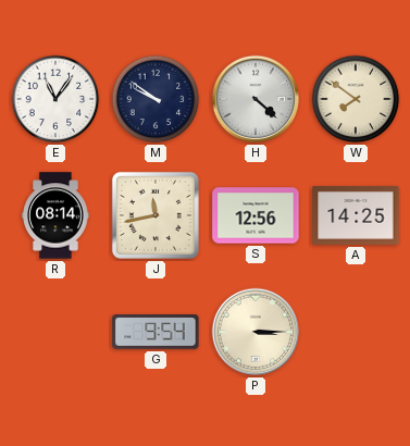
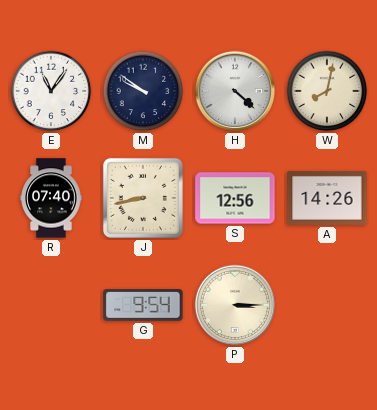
W: 7:51 -> 8:02
R: 08:14 -> 07:40
J: 11:43 -> 8:43
A: 14:25 -> 14:26
